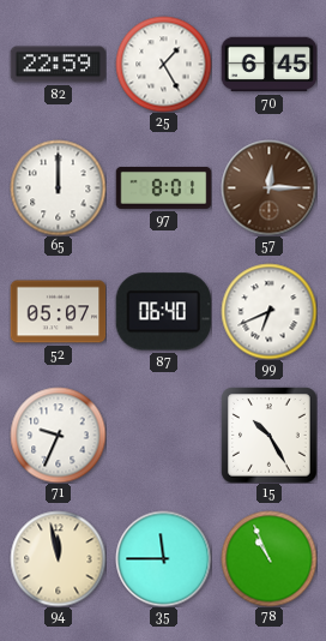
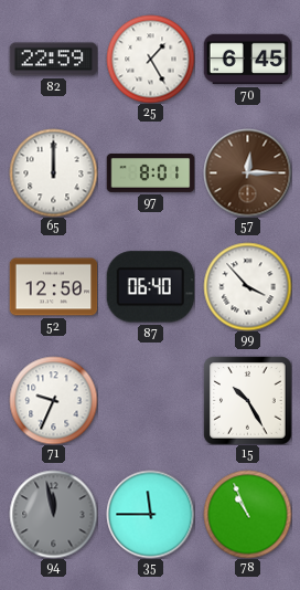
52: 05:07 -> 12:50
99: 6:41 -> 3:53
94 dial: cream -> grey
